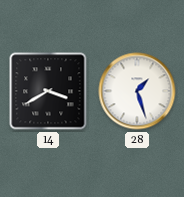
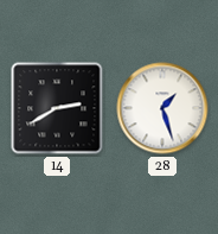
14: 3:40 -> 2:40
